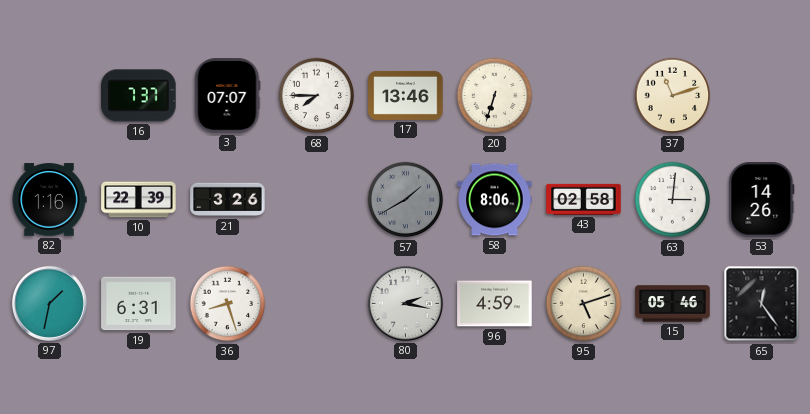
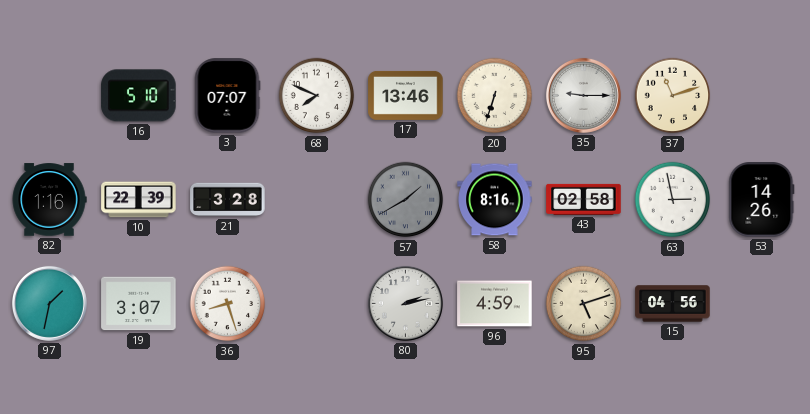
16: 7:37 -> 5:10
68: 7:45 -> 7:49
35: none -> 9:15
21: 3:26 -> 3:28
58: 8:06 -> 8:16
63: 3:01 -> 2:58
19: 6:31 -> 3:07
80: 2:17 -> 2:13
15: 05:46 -> 04:56
65: 12:24 -> none
